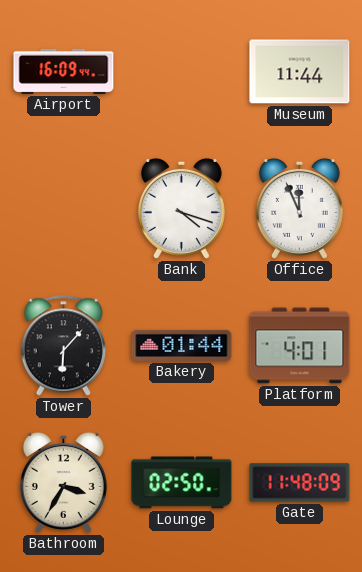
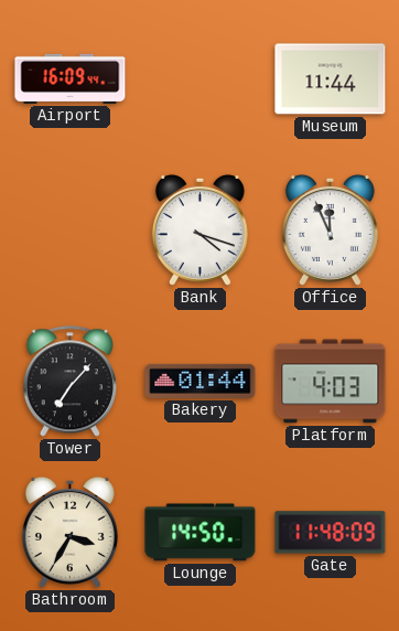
Tower: 6:07 -> 7:07
Platform: 4:01 -> 4:03
Lounge: 02:50 -> 14:50
